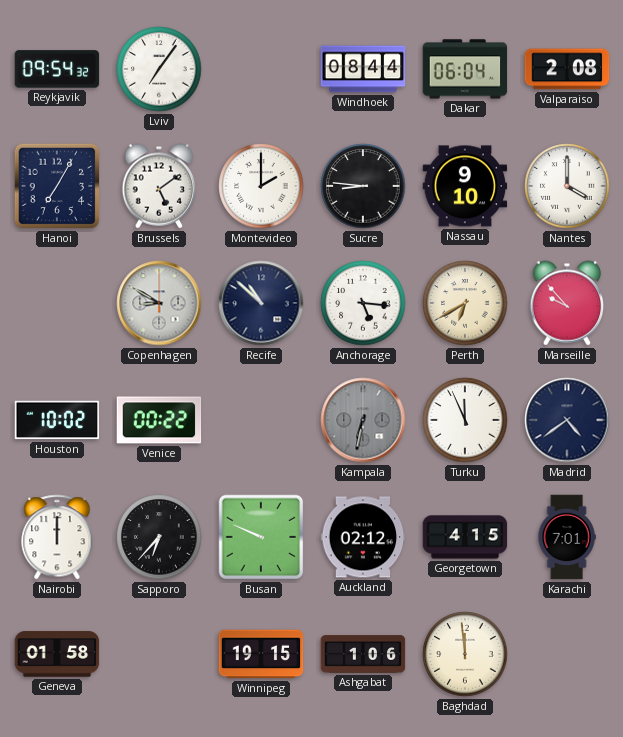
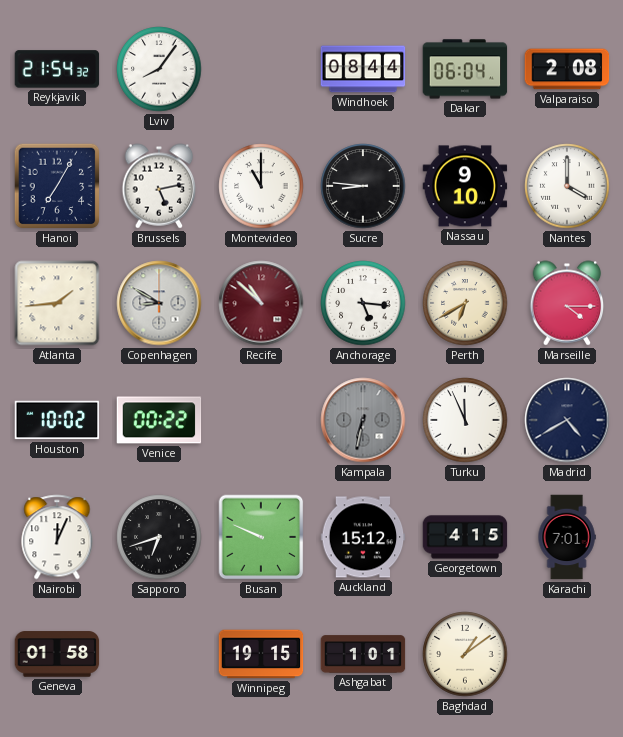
Reykjavik: 09:54 -> 21:54
Lviv: 7:06 -> 8:06
Brussels: 5:09 -> 5:13
Montevideo: 2:00 -> 11:00
Atlanta: none -> 1:44
Recife dial: navy -> burgundy
Marseille: 9:53 -> 4:15
Madrid: 4:39 -> 4:40
Nairobi: 12:00 -> 12:04
Sapporo: 6:37 -> 6:42
Auckland: 02:12 -> 15:12
Ashgabat: 1:06 -> 1:01
Baghdad: 11:59 -> 1:09
